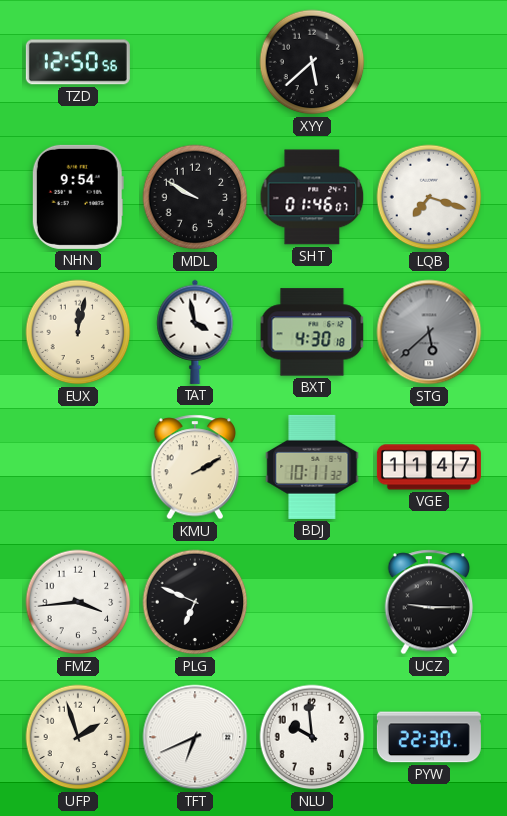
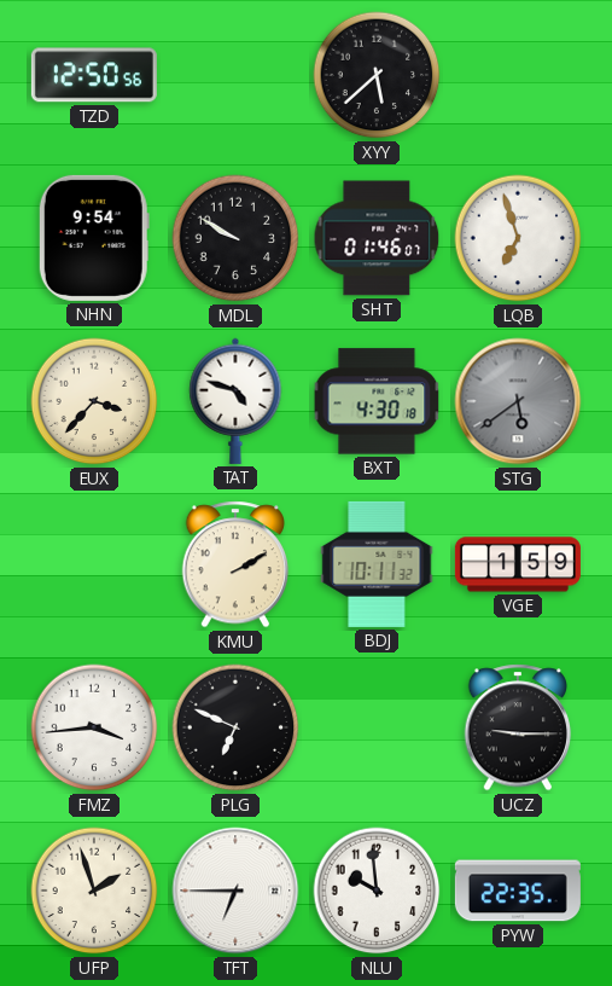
LQB: 7:18 -> 6:57
EUX: 12:02 -> 3:37
TAT: 3:58 -> 4:48
STG: 5:38 -> 5:39
VGE: 11:47 -> 1:59
TFT: 6:41 -> 6:45
PYW: 22:30 -> 22:35
